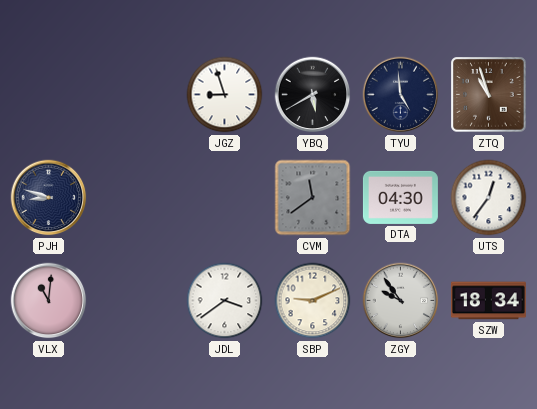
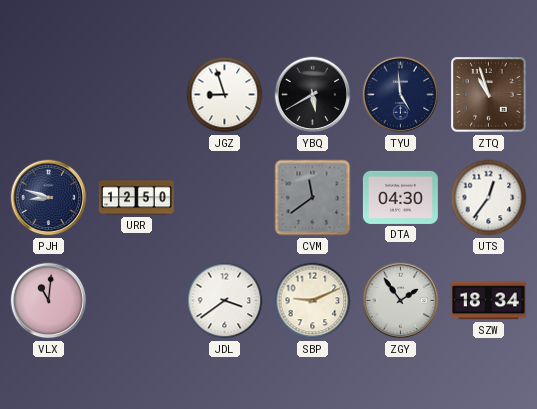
URR: none -> 12:50
ZGY: 9:54 -> 1:54
